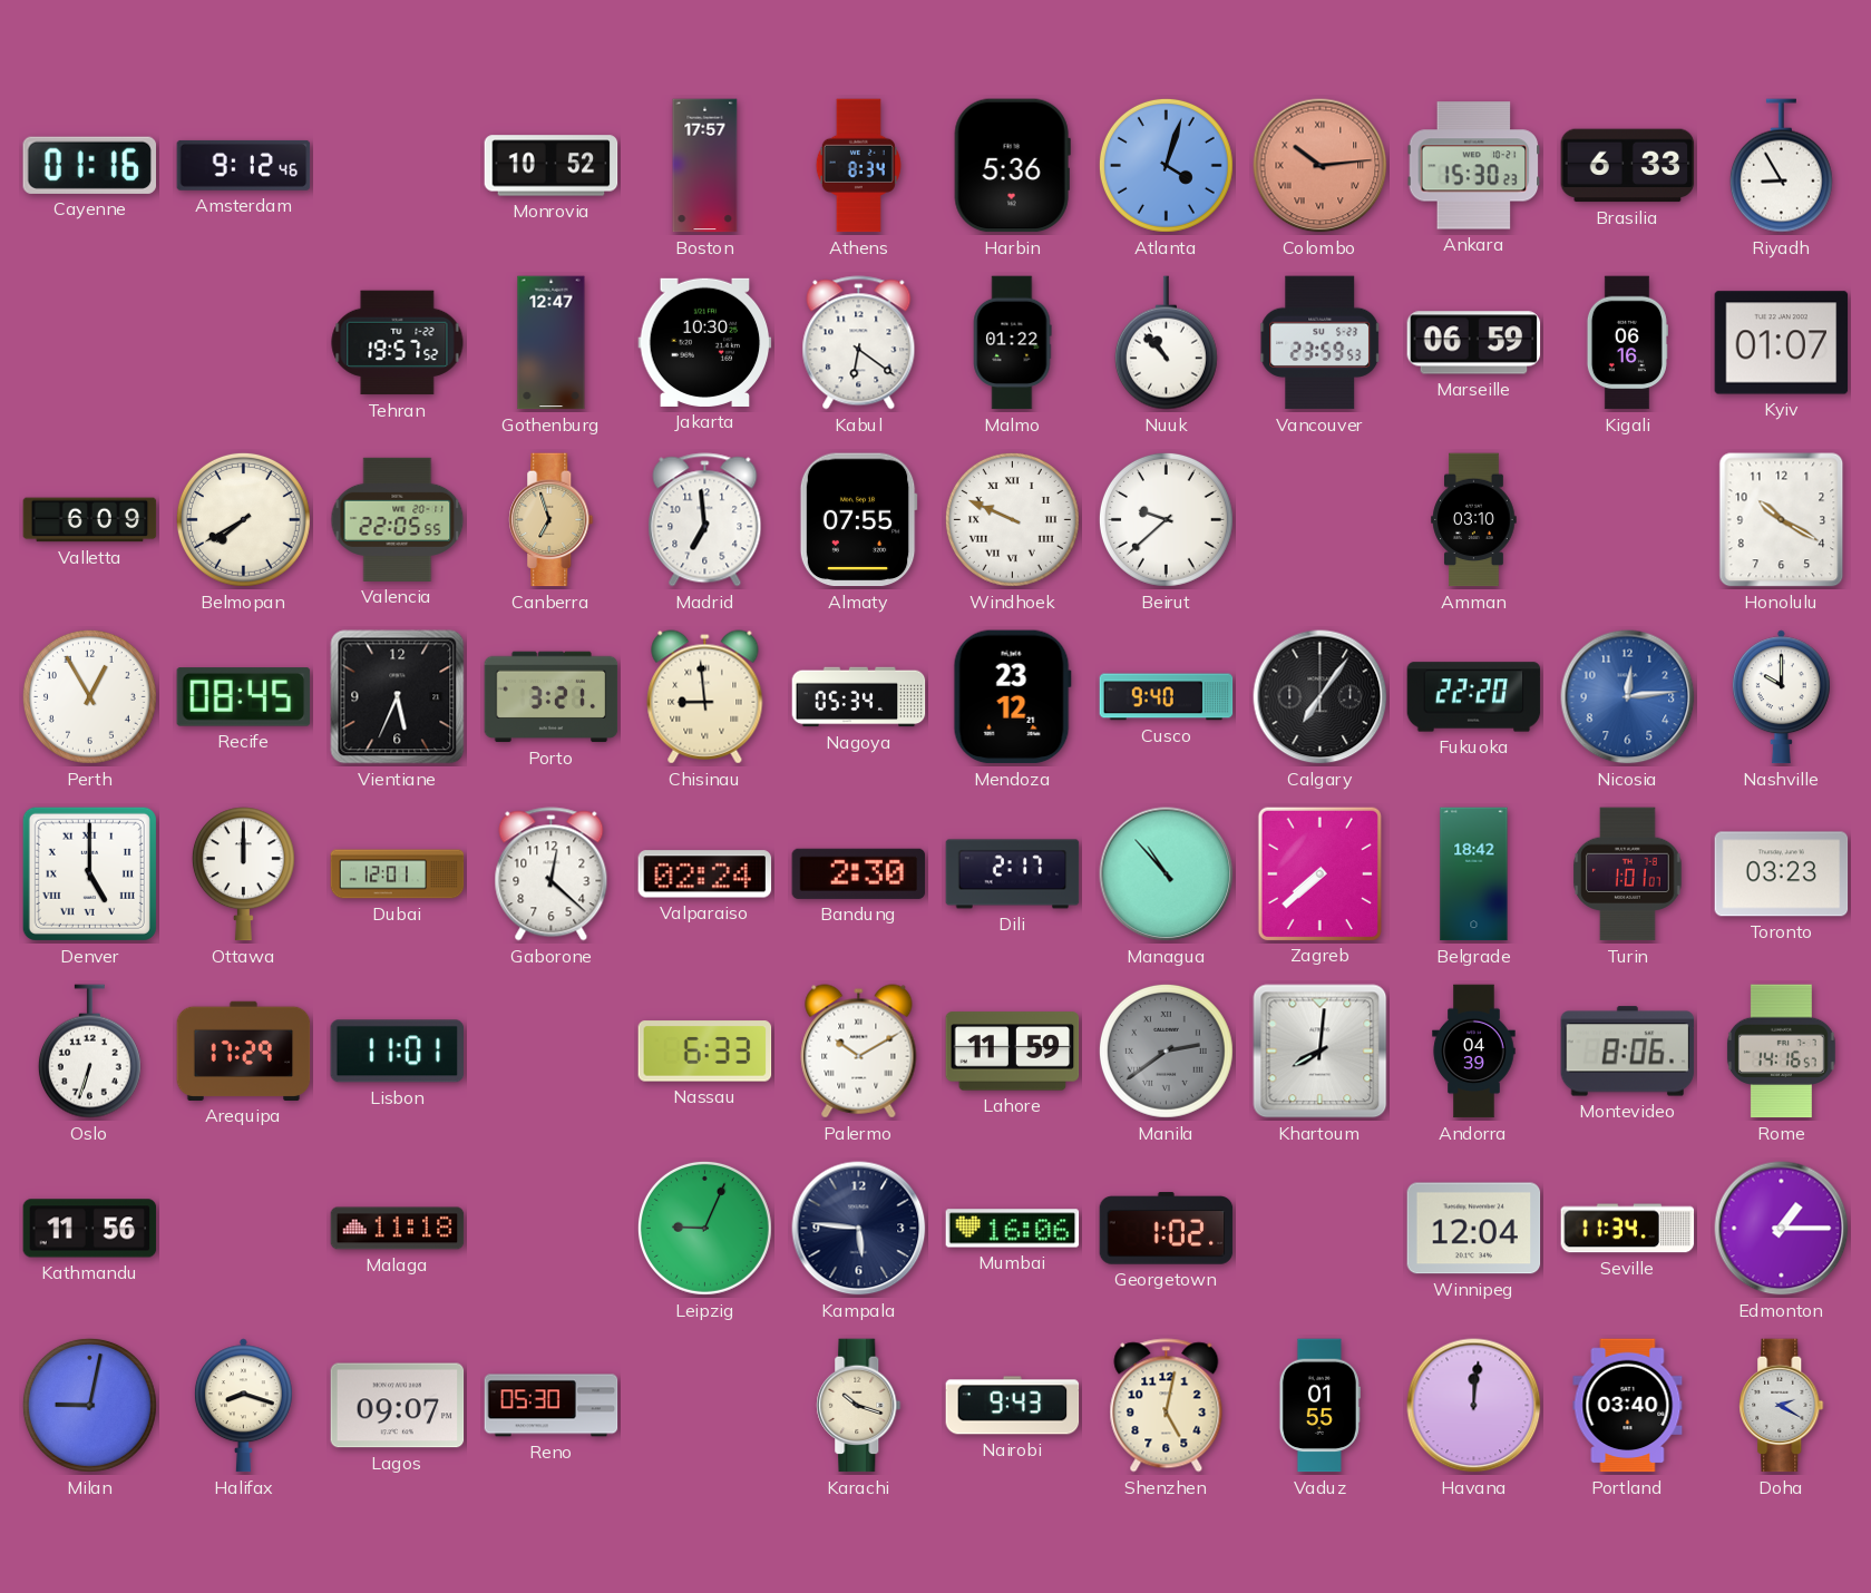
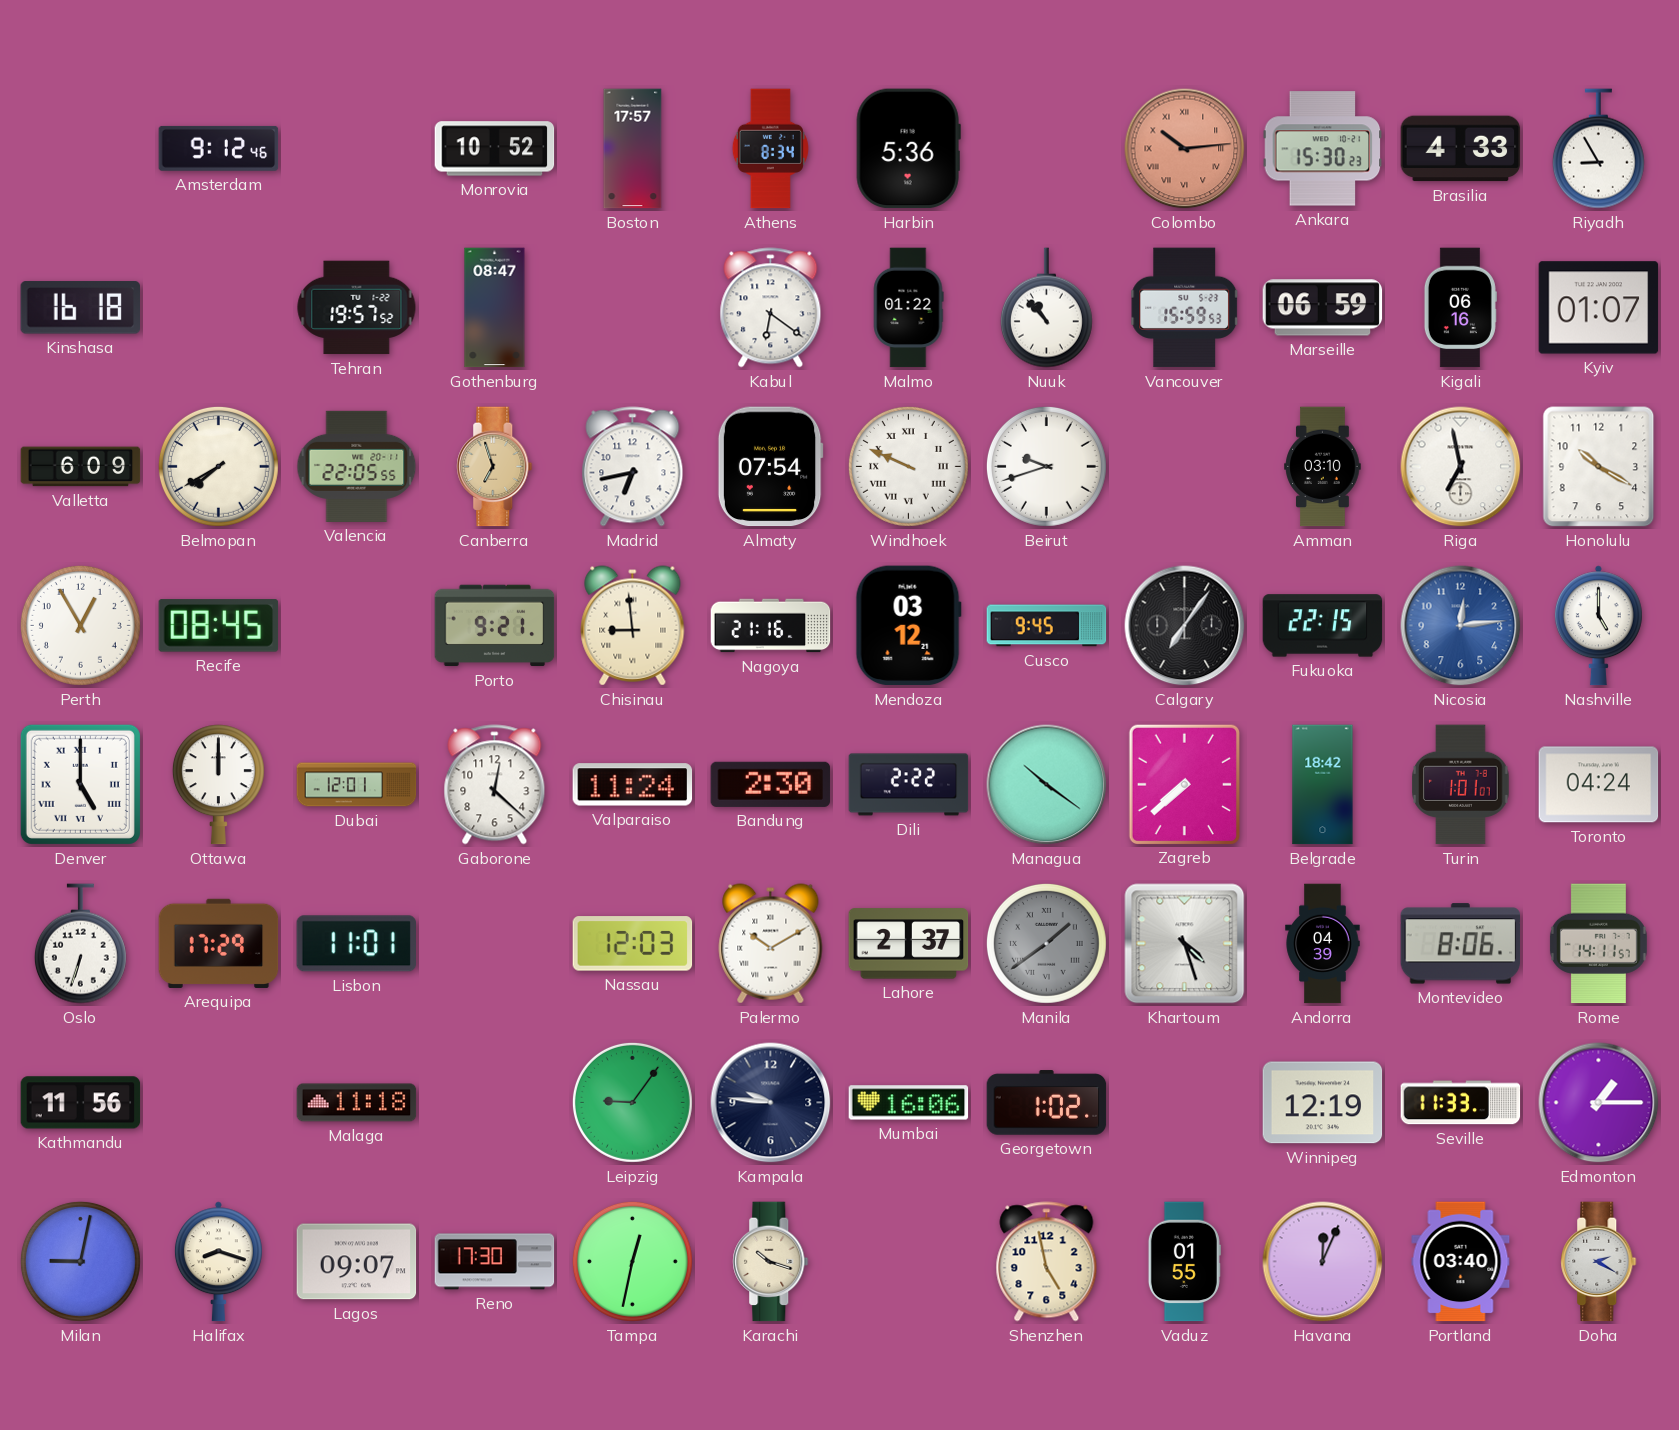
Cayenne: 01:16 -> none
Atlanta: 4:03 -> none
Brasilia: 6:33 -> 4:33
Kinshasa: none -> 16:18
Gothenburg: 12:47 -> 08:47
Jakarta: 10:30 -> none
Vancouver: 23:59 -> 15:59
Madrid: 6:59 -> 6:43
Almaty: 07:55 -> 07:54
Beirut: 9:38 -> 9:42
Riga: none -> 6:58
Vientiane: 5:34 -> none
Porto: 3:21 -> 9:21
Nagoya: 05:34 -> 21:16
Mendoza: 23:12 -> 03:12
Cusco: 9:40 -> 9:45
Fukuoka: 22:20 -> 22:15
Nashville: 10:00 -> 5:00
Valparaiso: 02:24 -> 11:24
Dili: 2:17 -> 2:22
Managua: 10:53 -> 10:21
Toronto: 03:23 -> 04:24
Nassau: 6:33 -> 12:03
Lahore: 11:59 -> 2:37
Manila: 2:39 -> 1:39
Khartoum: 8:01 -> 4:27
Rome: 14:16 -> 14:11
Leipzig: 9:04 -> 9:06
Kampala: 5:46 -> 9:46
Winnipeg: 12:04 -> 12:19
Seville: 11:34 -> 11:33
Reno: 05:30 -> 17:30
Tampa: none -> 12:32
Nairobi: 9:43 -> none
Shenzhen: 5:02 -> 4:58
Havana: 12:01 -> 12:04
